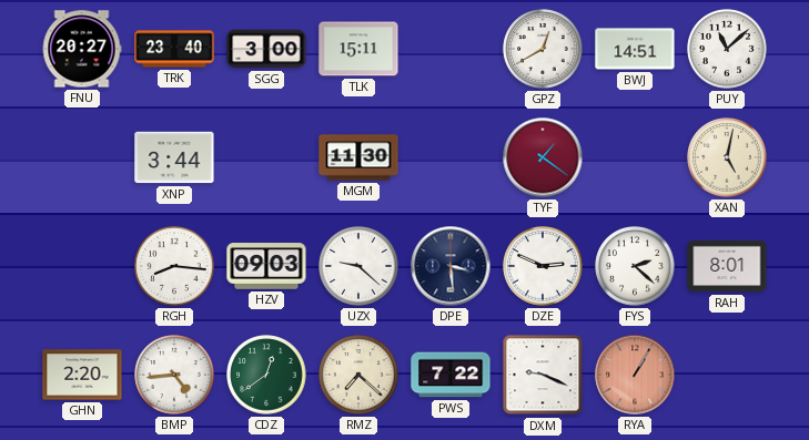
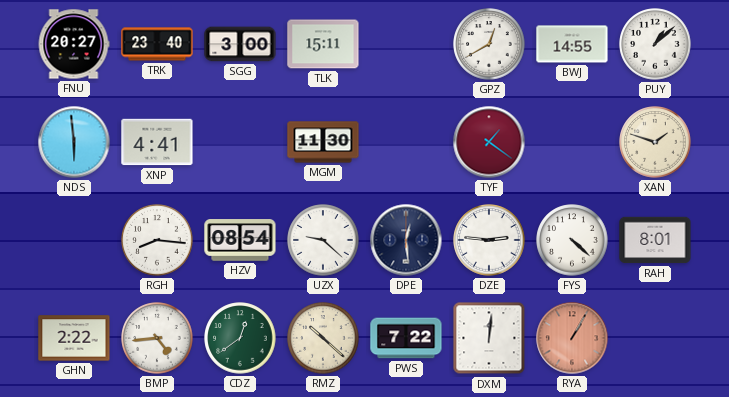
BWJ: 14:51 -> 14:55
PUY: 11:08 -> 1:08
NDS: none -> 5:59
XNP: 3:44 -> 4:41
XAN: 5:02 -> 1:48
HZV: 09:03 -> 08:54
DPE: 3:29 -> 12:29
DZE: 2:49 -> 2:46
FYS: 2:22 -> 4:22
GHN: 2:20 -> 2:22
RMZ: 7:22 -> 10:22
DXM: 9:19 -> 12:01
